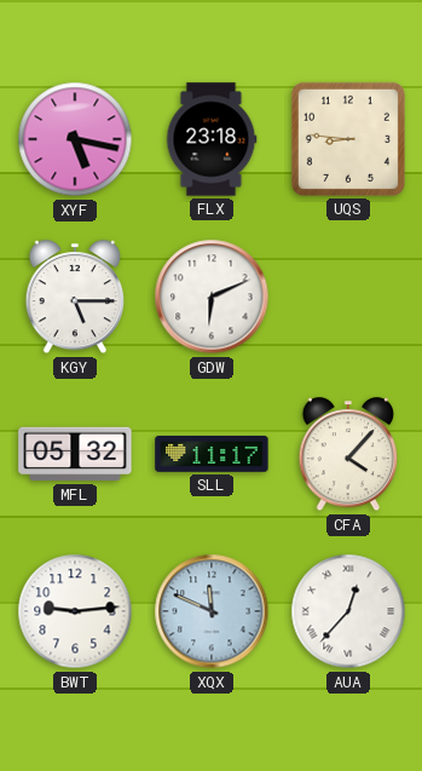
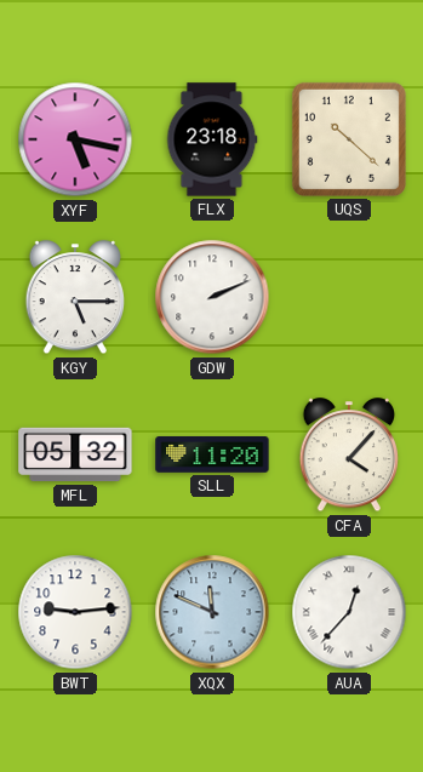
UQS: 8:46 -> 10:22
GDW: 6:11 -> 2:11
SLL: 11:17 -> 11:20
